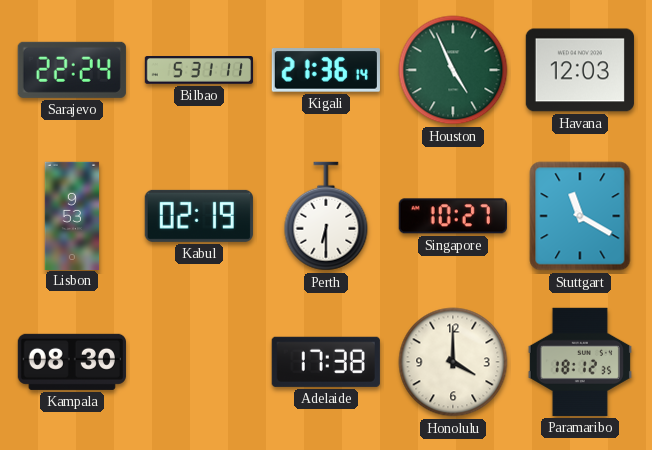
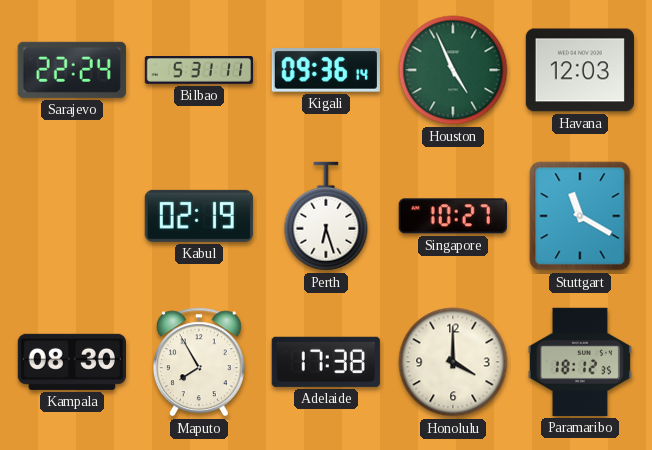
Kigali: 21:36 -> 09:36
Lisbon: 9:53 -> none
Perth: 6:30 -> 6:27
Maputo: none -> 7:55
